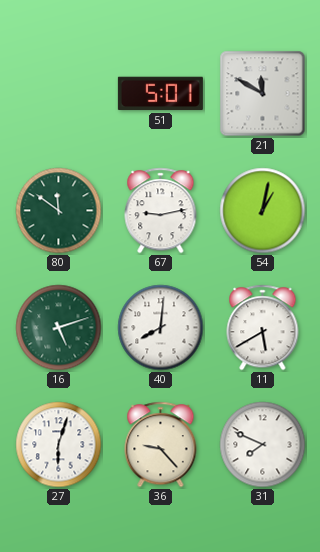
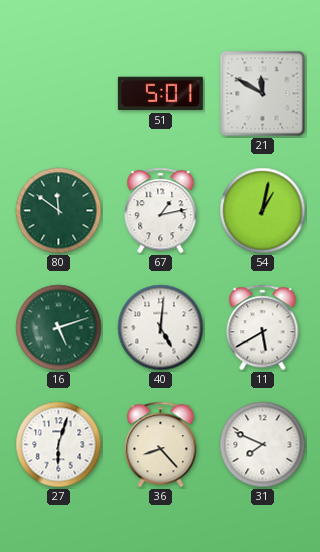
67: 9:13 -> 1:13
40: 8:01 -> 5:01
36: 9:23 -> 8:23
